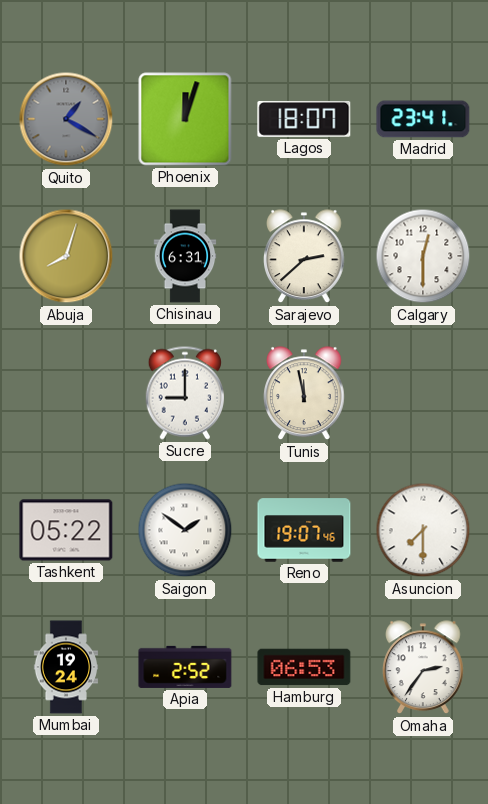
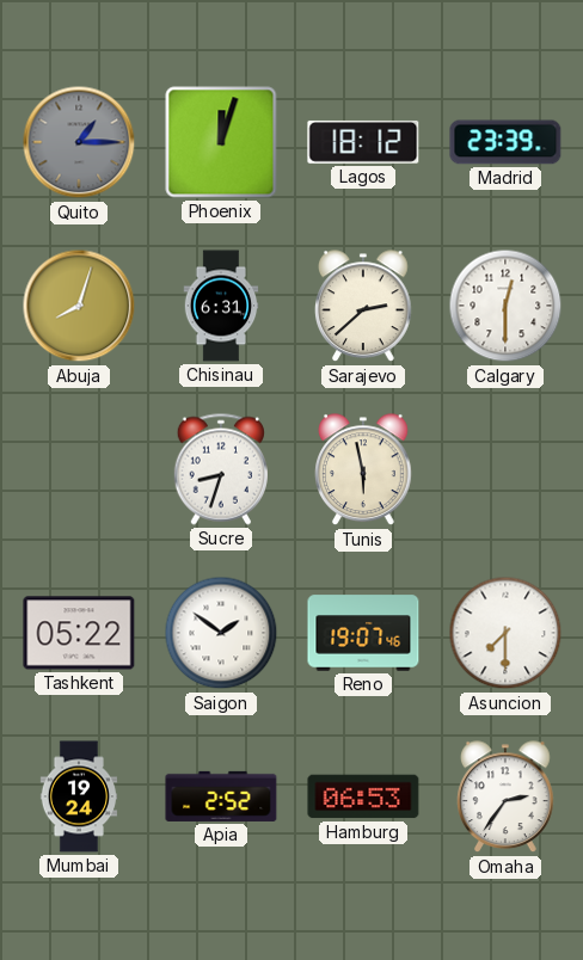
Quito: 1:20 -> 1:15
Lagos: 18:07 -> 18:12
Madrid: 23:41 -> 23:39
Sucre: 9:00 -> 8:33
Tunis: 11:58 -> 5:58
